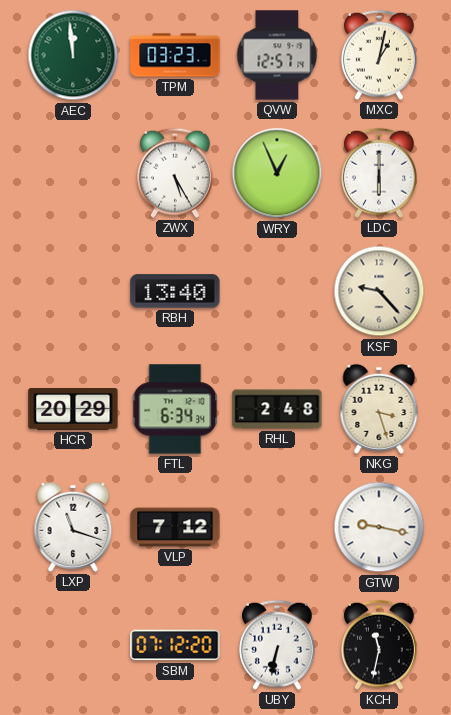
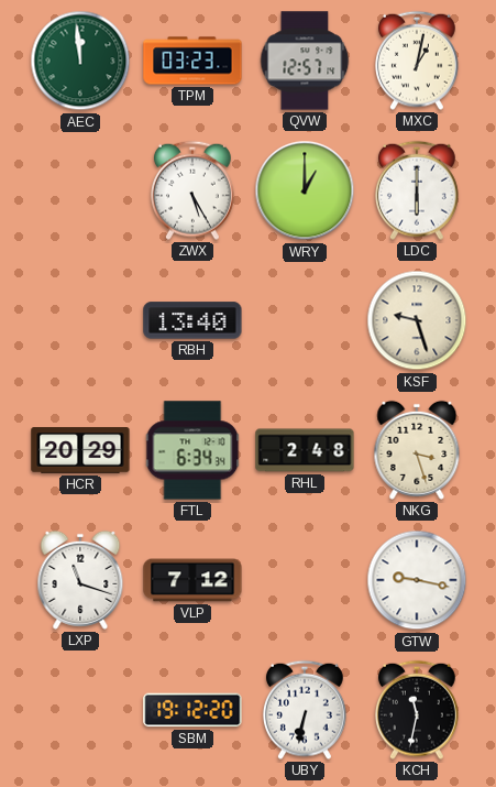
WRY: 12:56 -> 1:00
KSF: 9:23 -> 9:27
SBM: 07:12 -> 19:12
